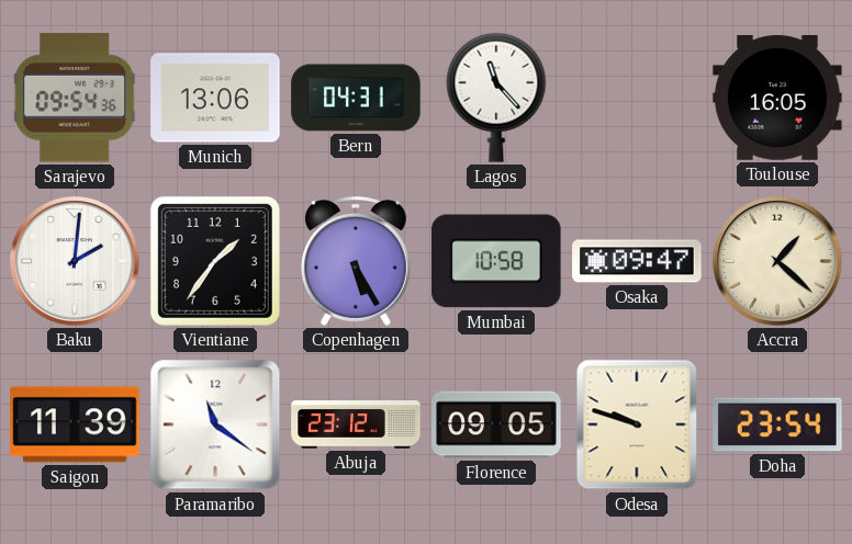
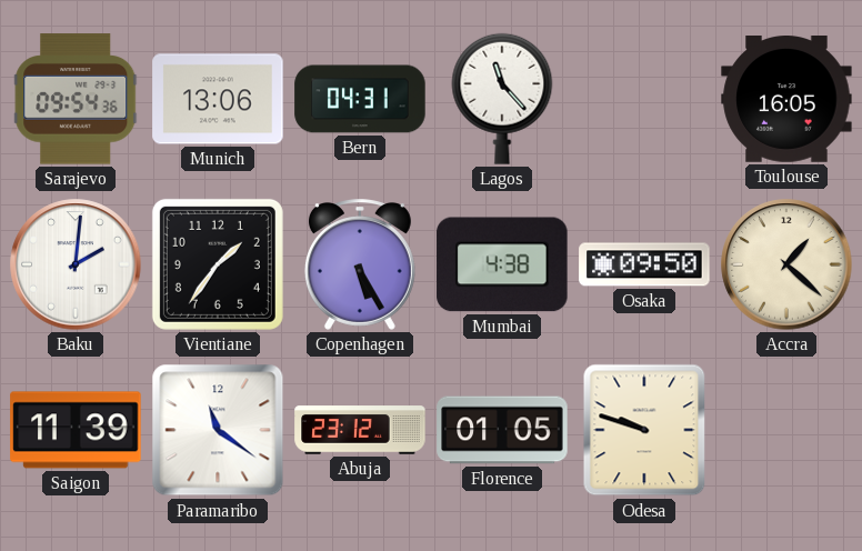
Mumbai: 10:58 -> 4:38
Osaka: 09:47 -> 09:50
Florence: 09:05 -> 01:05
Doha: 23:54 -> none
